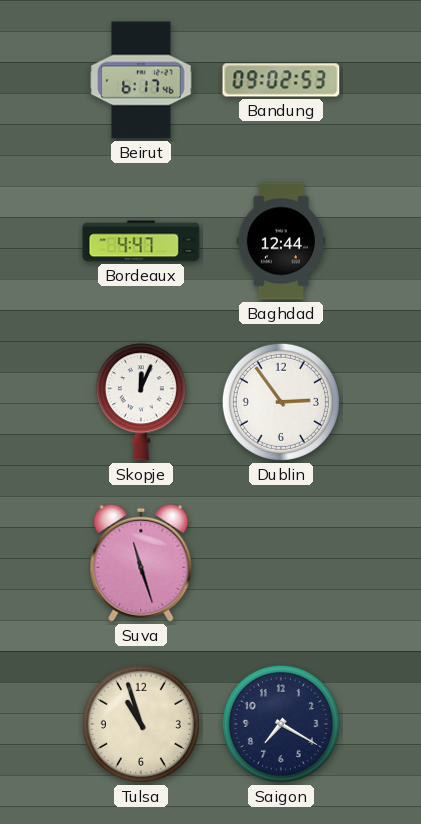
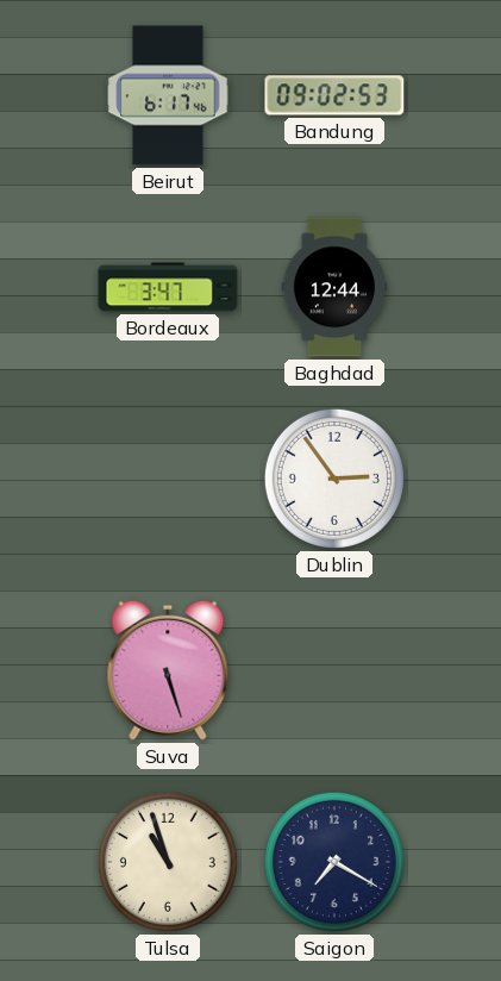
Bordeaux: 4:47 -> 3:47
Skopje: 12:04 -> none
Suva: 11:27 -> 5:27
